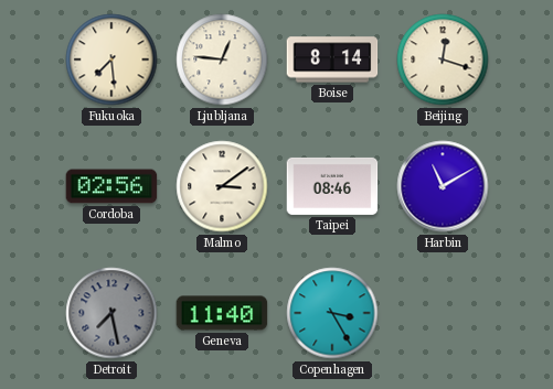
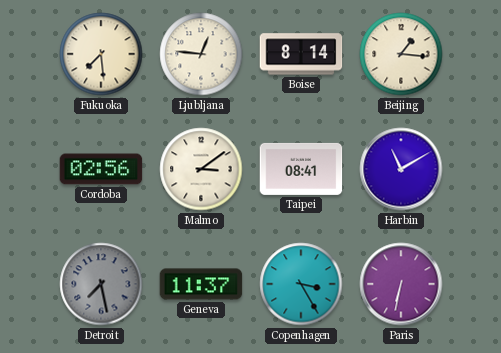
Beijing: 12:18 -> 1:16
Taipei: 08:46 -> 08:41
Geneva: 11:40 -> 11:37
Paris: none -> 6:32
